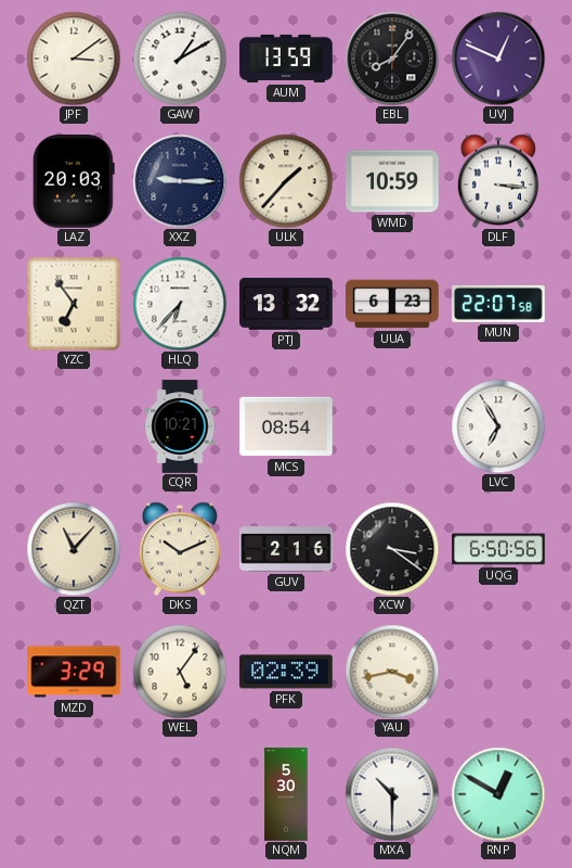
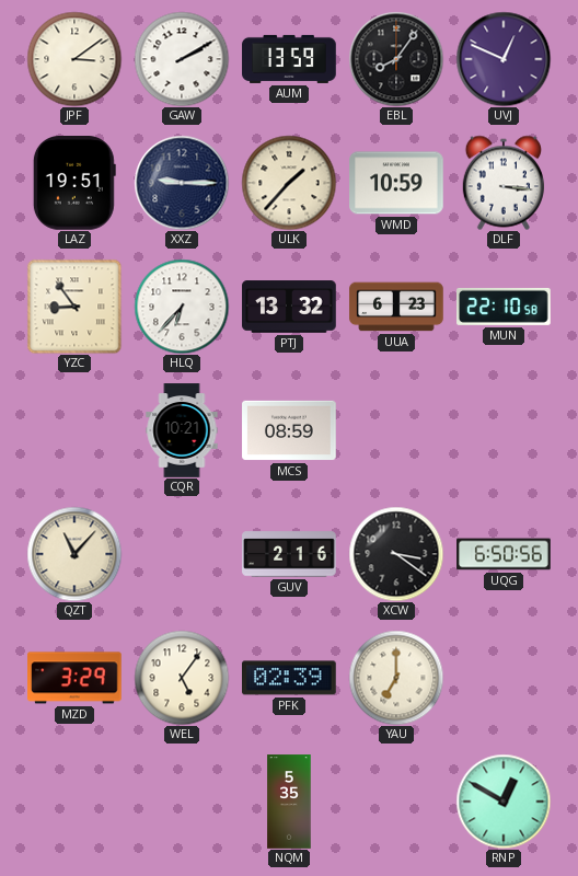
GAW: 1:10 -> 2:10
LAZ: 20:03 -> 19:51
YZC: 6:54 -> 8:54
MUN: 22:07 -> 22:10
MCS: 08:54 -> 08:59
LVC: 6:55 -> none
DKS: 10:11 -> none
YAU: 3:43 -> 7:00
NQM: 5:30 -> 5:35
MXA: 10:30 -> none
